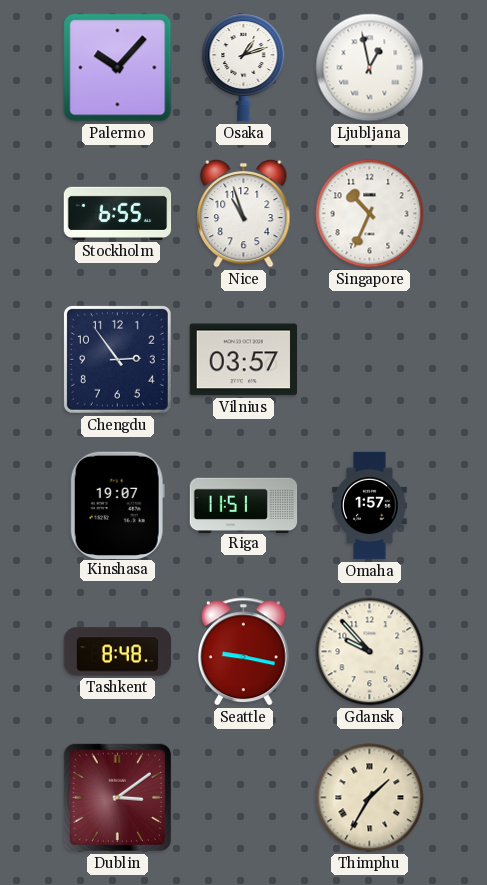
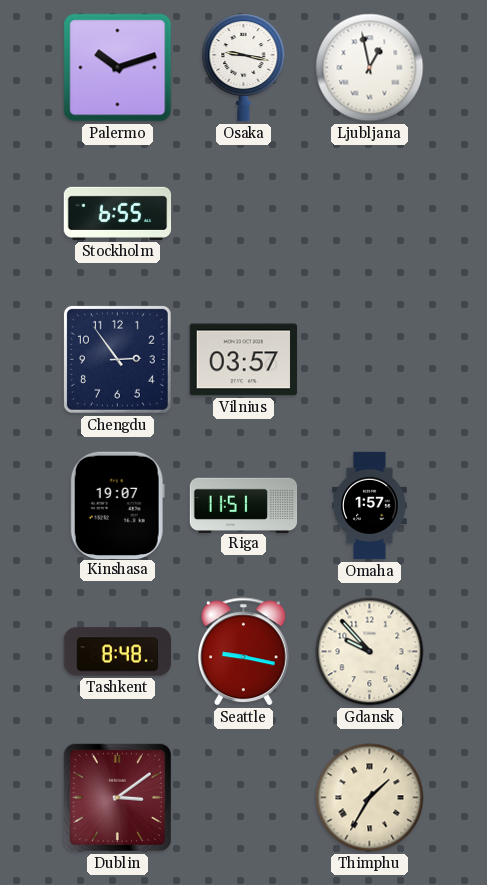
Palermo: 10:07 -> 10:12
Osaka: 1:12 -> 9:17
Nice: 10:57 -> none
Singapore: 10:34 -> none
